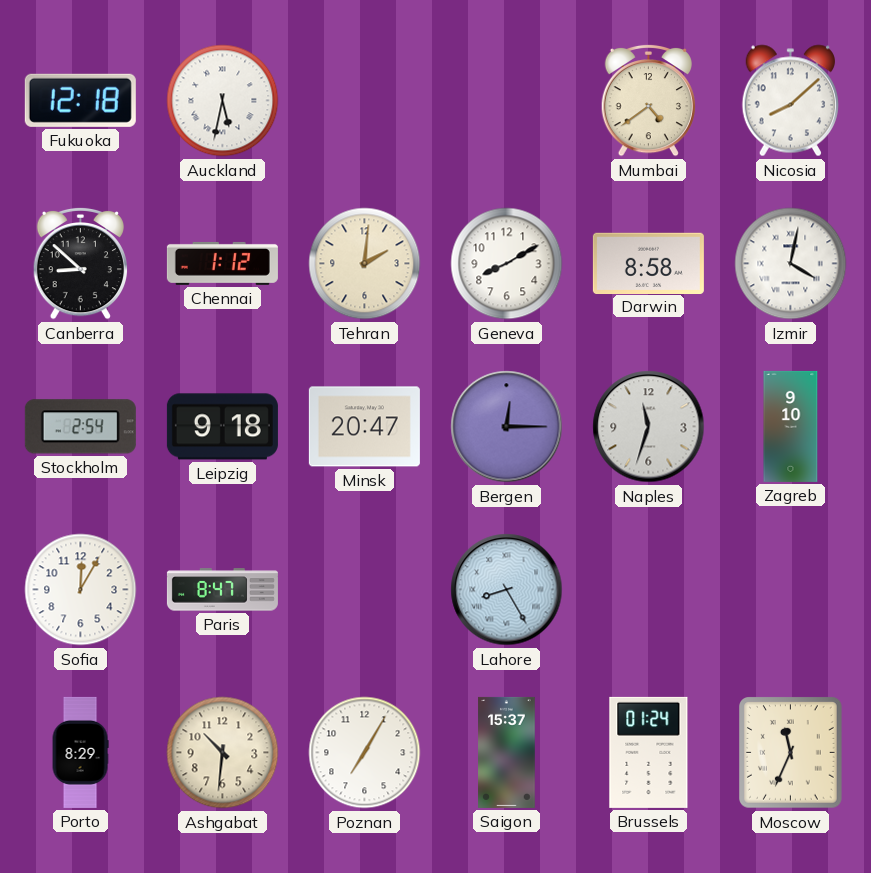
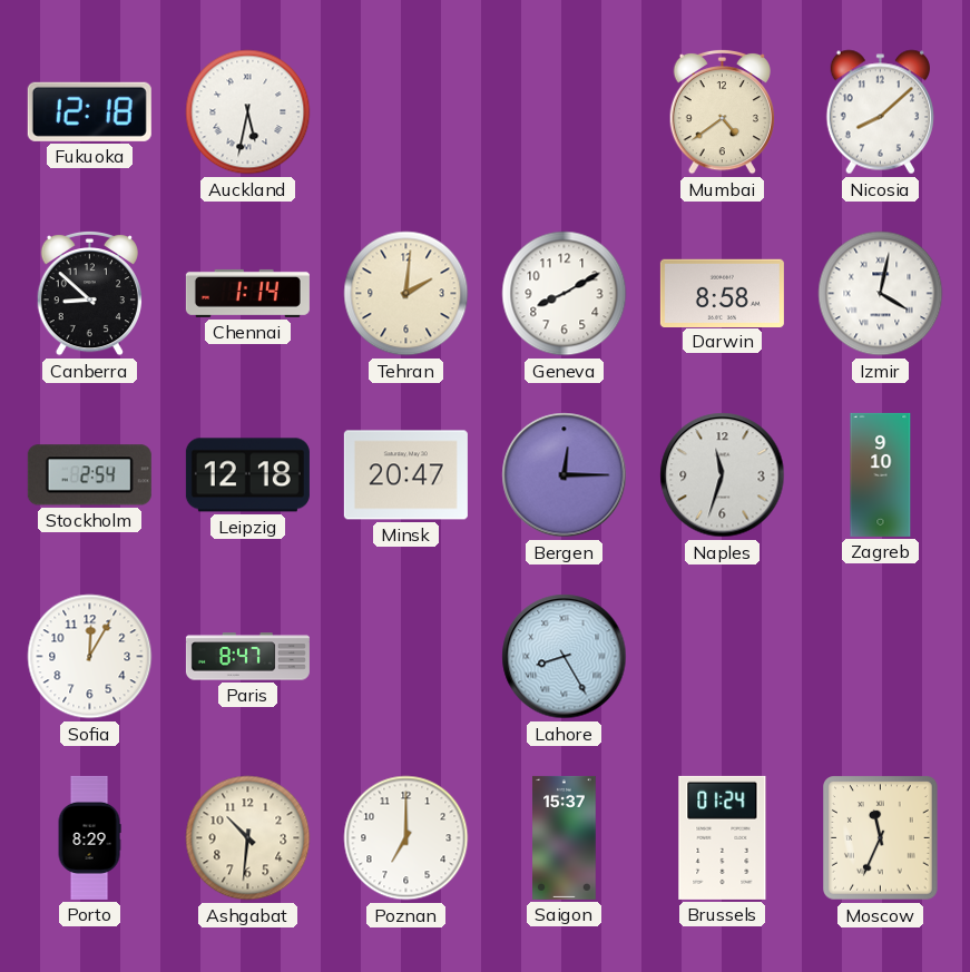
Chennai: 1:12 -> 1:14
Leipzig: 9:18 -> 12:18
Poznan: 7:05 -> 7:00
